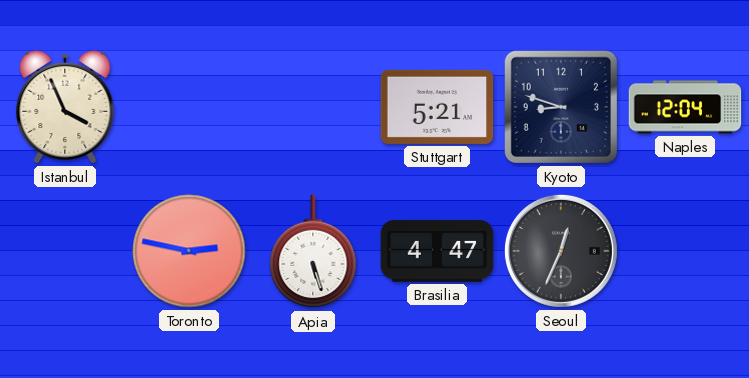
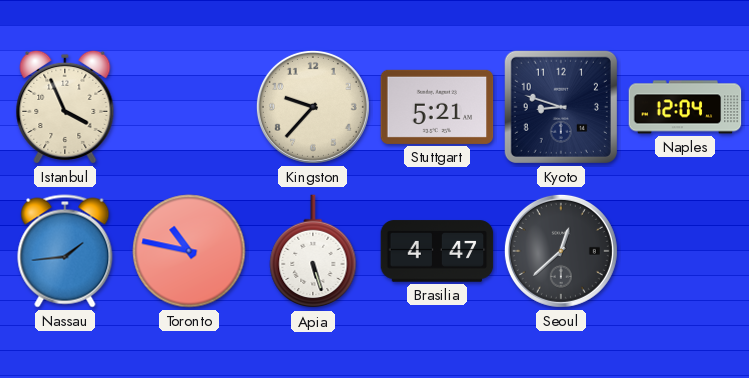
Kingston: none -> 9:37
Nassau: none -> 1:44
Toronto: 2:47 -> 10:47
Seoul: 12:34 -> 12:38
